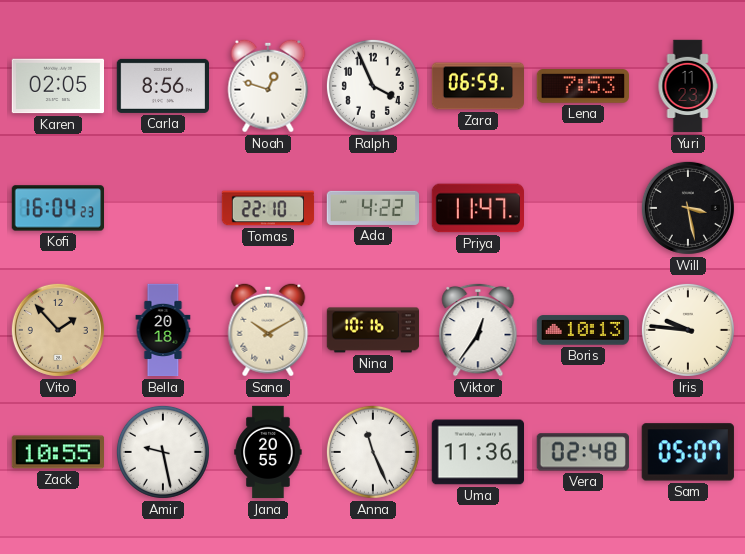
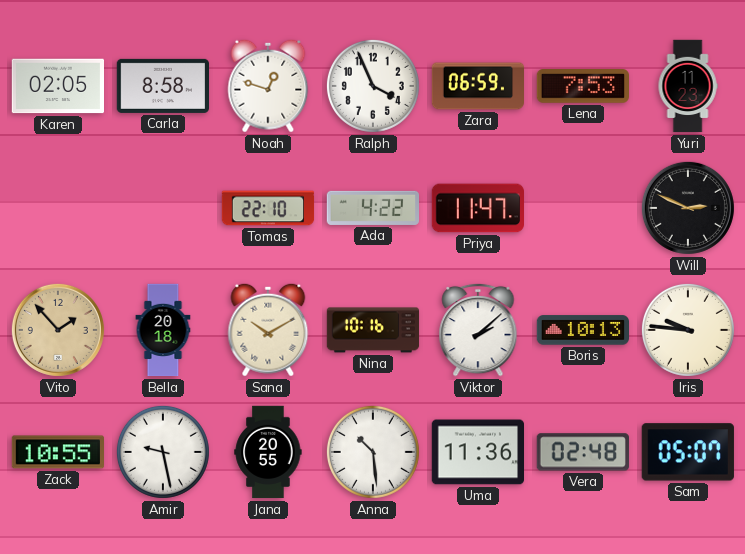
Carla: 8:56 -> 8:58
Kofi: 16:04 -> none
Will: 3:28 -> 2:49
Viktor: 12:36 -> 2:08
Anna: 11:26 -> 10:29
